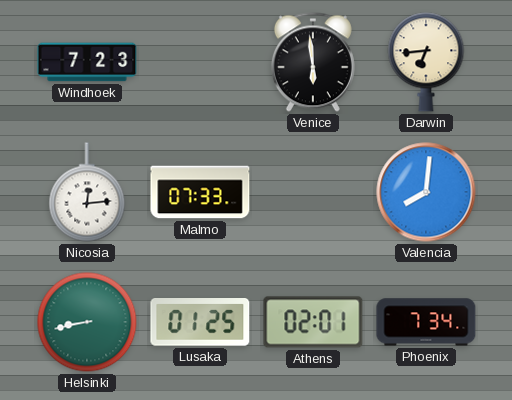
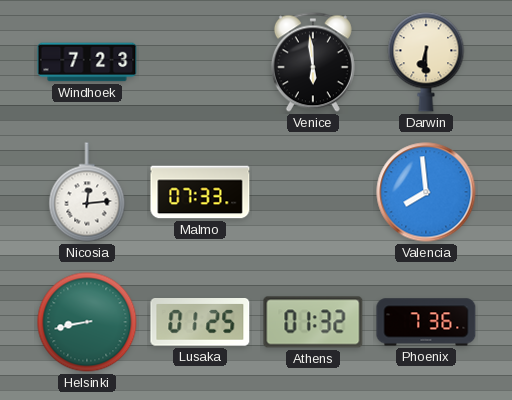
Darwin: 6:44 -> 6:30
Valencia: 8:01 -> 7:59
Athens: 02:01 -> 01:32
Phoenix: 7:34 -> 7:36
